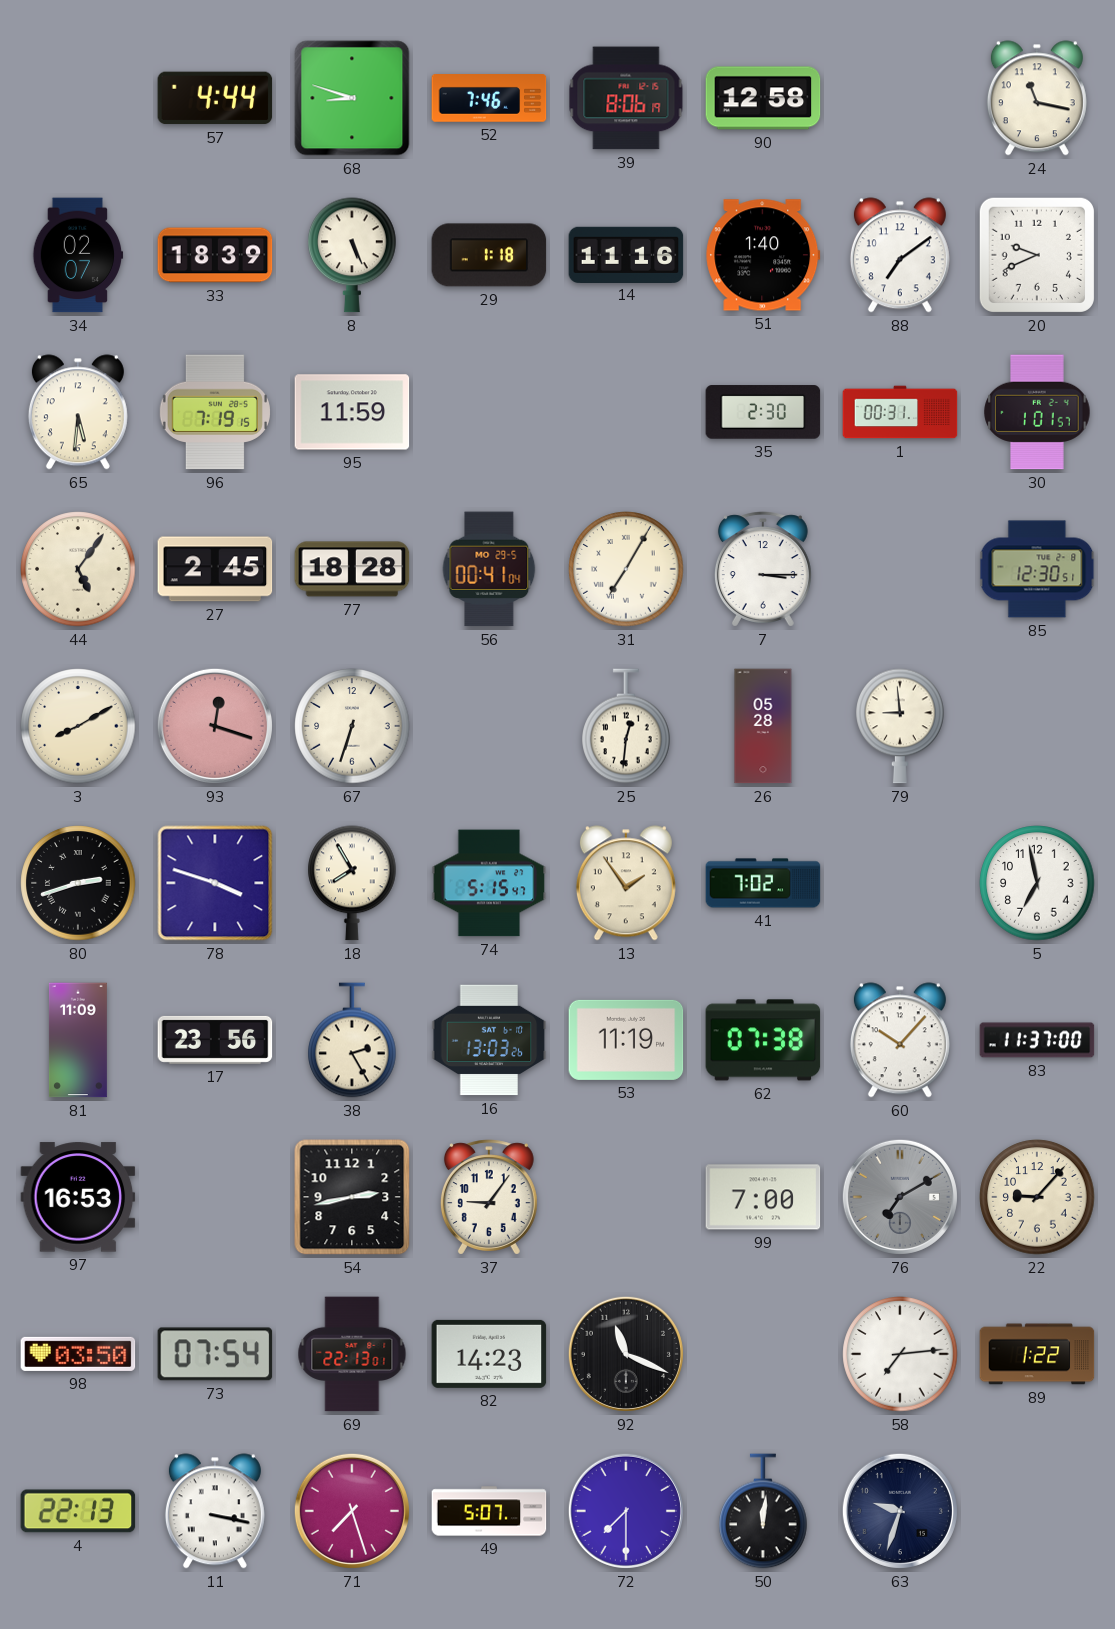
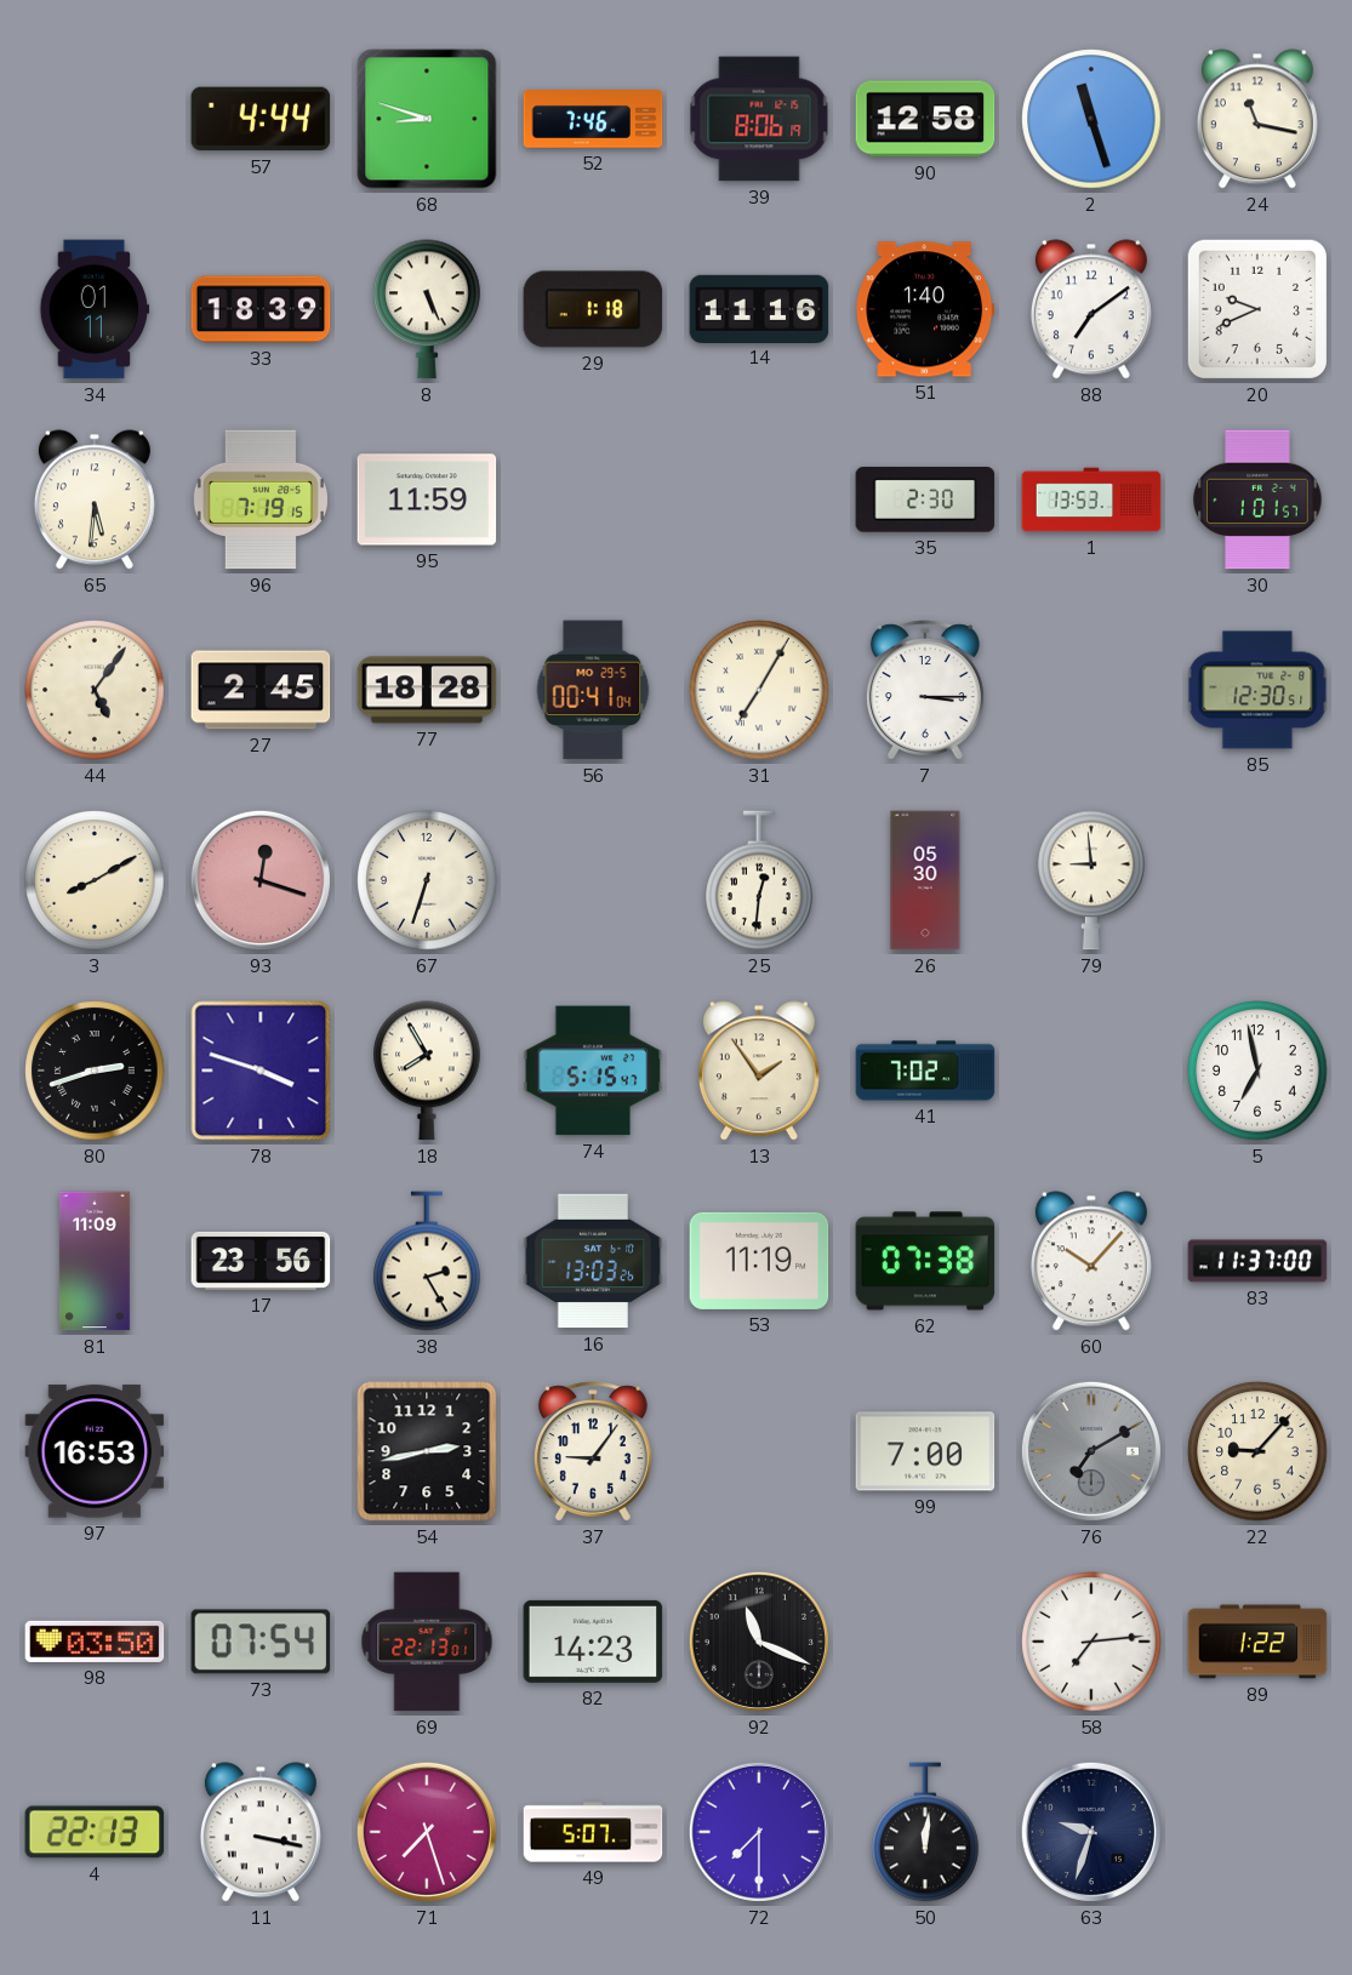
2: none -> 11:27
34: 02:07 -> 01:11
1: 00:31 -> 13:53
26: 05:28 -> 05:30
